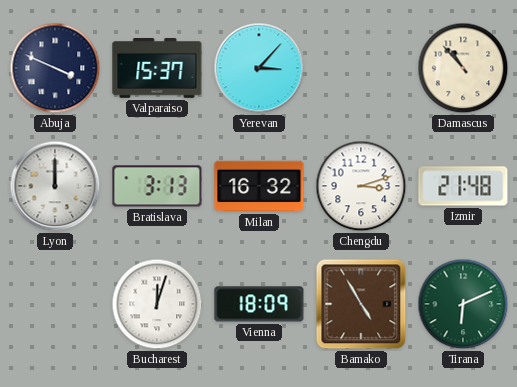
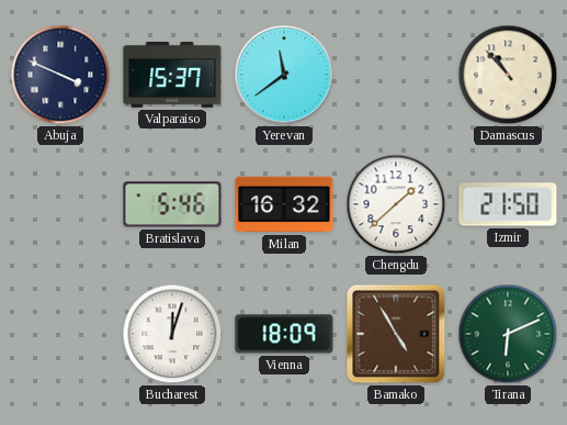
Yerevan: 3:07 -> 11:39
Lyon: 12:00 -> none
Bratislava: 3:13 -> 5:46
Chengdu: 3:12 -> 1:38
Izmir: 21:48 -> 21:50
